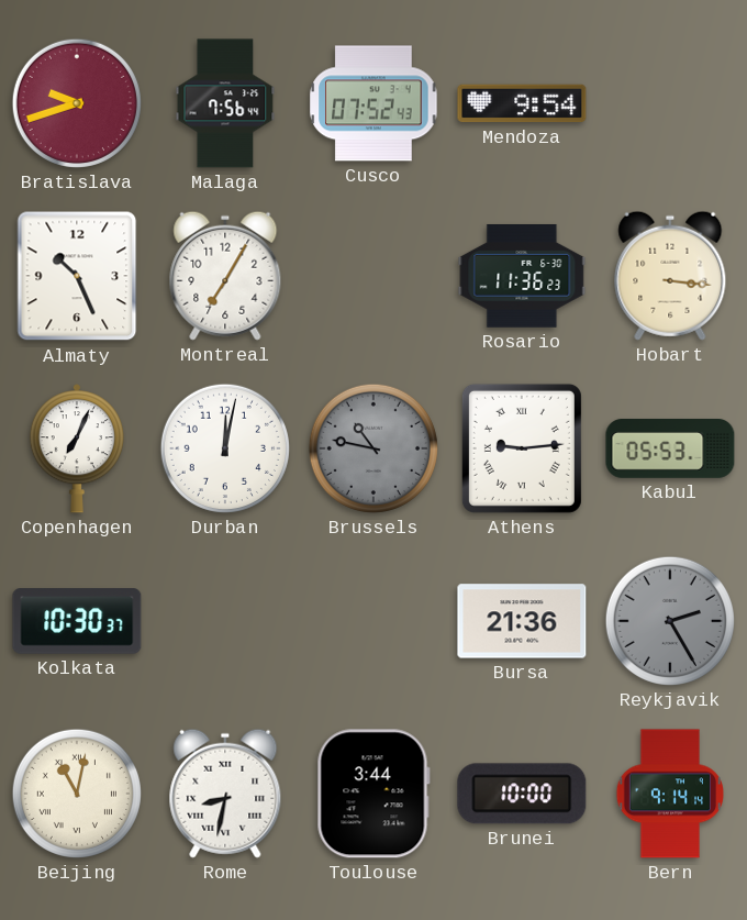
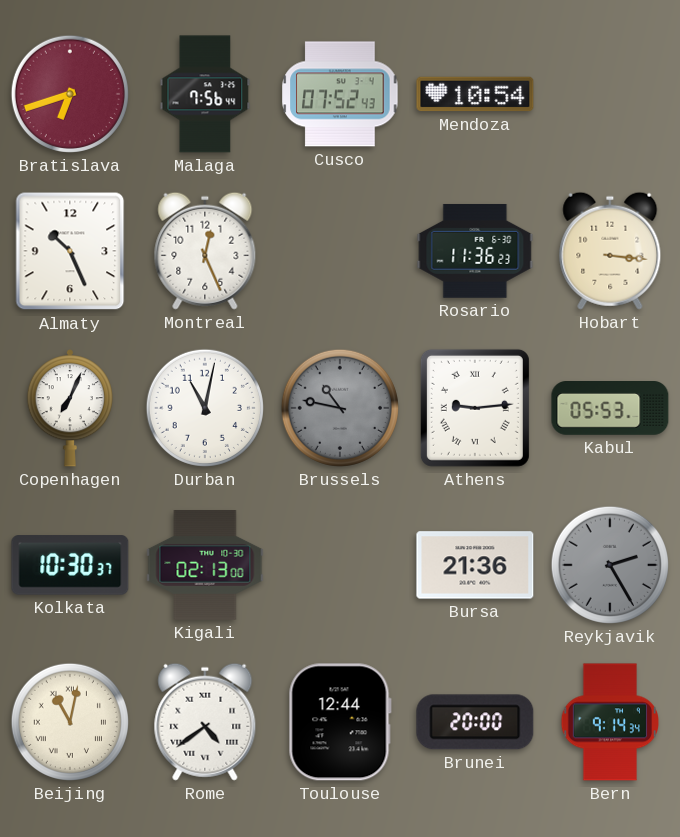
Bratislava: 9:42 -> 6:42
Mendoza: 9:54 -> 10:54
Montreal: 7:05 -> 12:26
Durban: 12:02 -> 11:02
Kigali: none -> 02:13
Rome: 8:32 -> 4:39
Toulouse: 3:44 -> 12:44
Brunei: 10:00 -> 20:00
Bern: 9:14:14 -> 9:14:34
